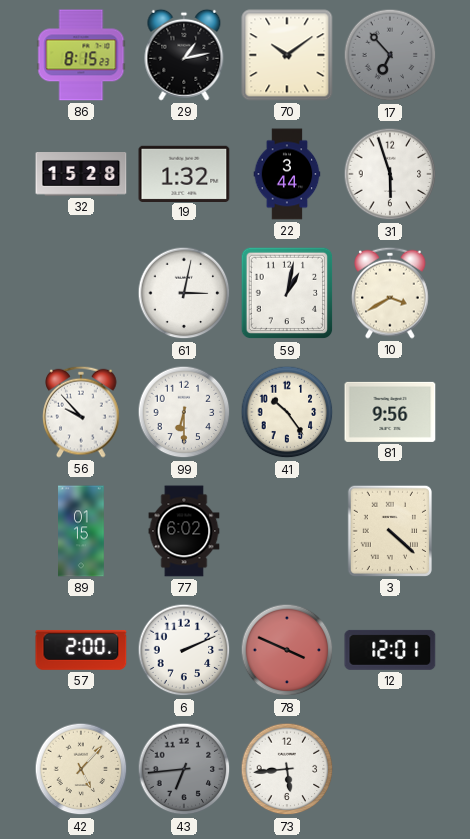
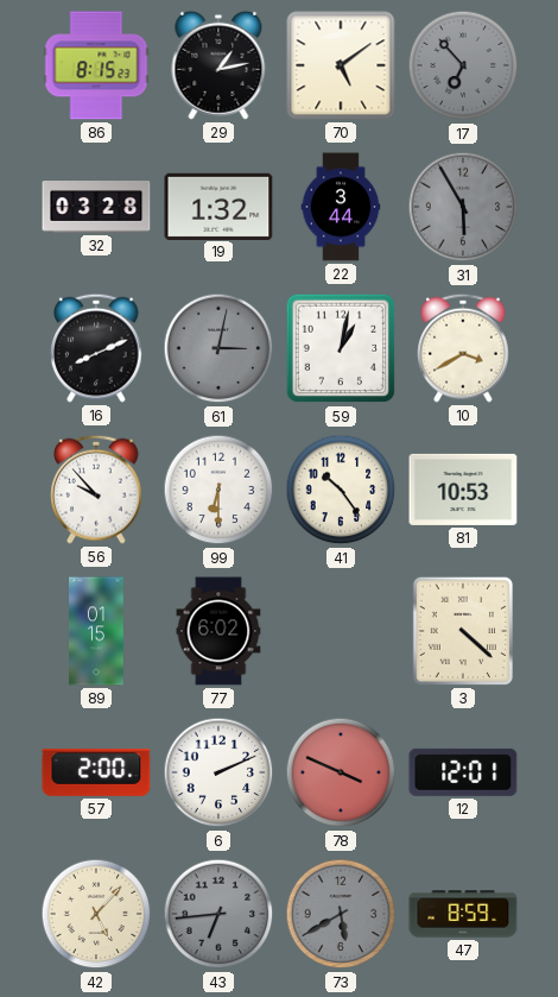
70: 10:09 -> 5:09
32: 15:28 -> 03:28
31: 5:57 -> 5:55
31 dial: white -> grey
16: none -> 8:11
61 dial: white -> grey
81: 9:56 -> 10:53
73: 5:44 -> 5:40
73 dial: white -> grey
47: none -> 8:59
